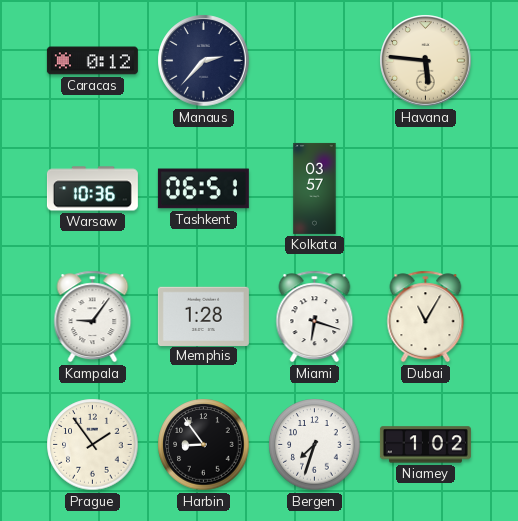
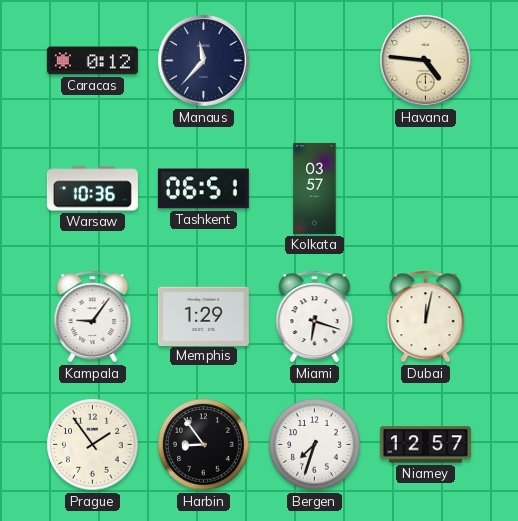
Manaus: 2:37 -> 11:37
Havana: 5:46 -> 4:46
Memphis: 1:28 -> 1:29
Dubai: 11:05 -> 12:02
Niamey: 1:02 -> 12:57
